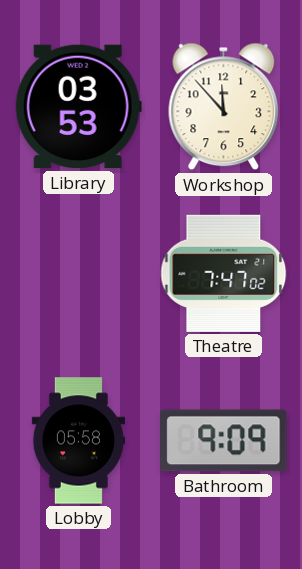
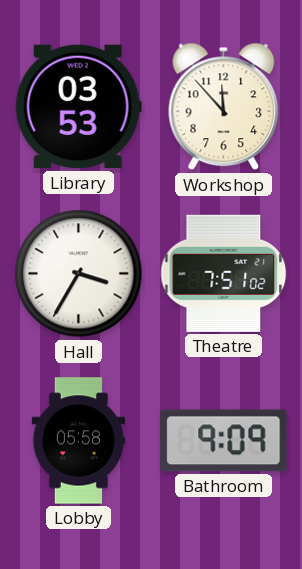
Hall: none -> 3:35
Theatre: 7:47 -> 7:51
